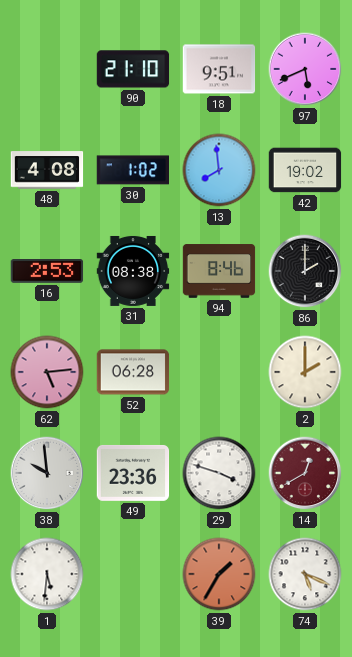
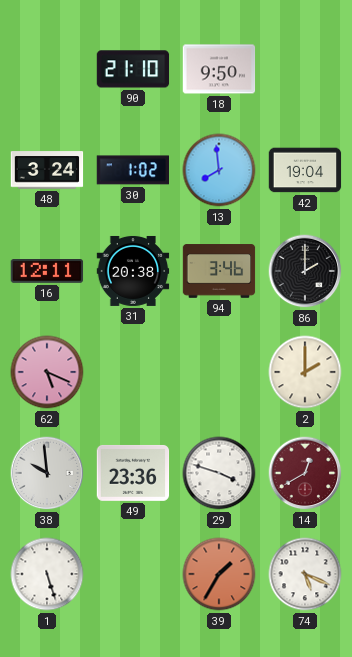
18: 9:51 -> 9:50
97: 5:41 -> none
48: 4:08 -> 3:24
42: 19:02 -> 19:04
16: 2:53 -> 12:11
31: 08:38 -> 20:38
94: 8:46 -> 3:46
62: 5:14 -> 5:19
52: 06:28 -> none
1: 5:31 -> 5:27
